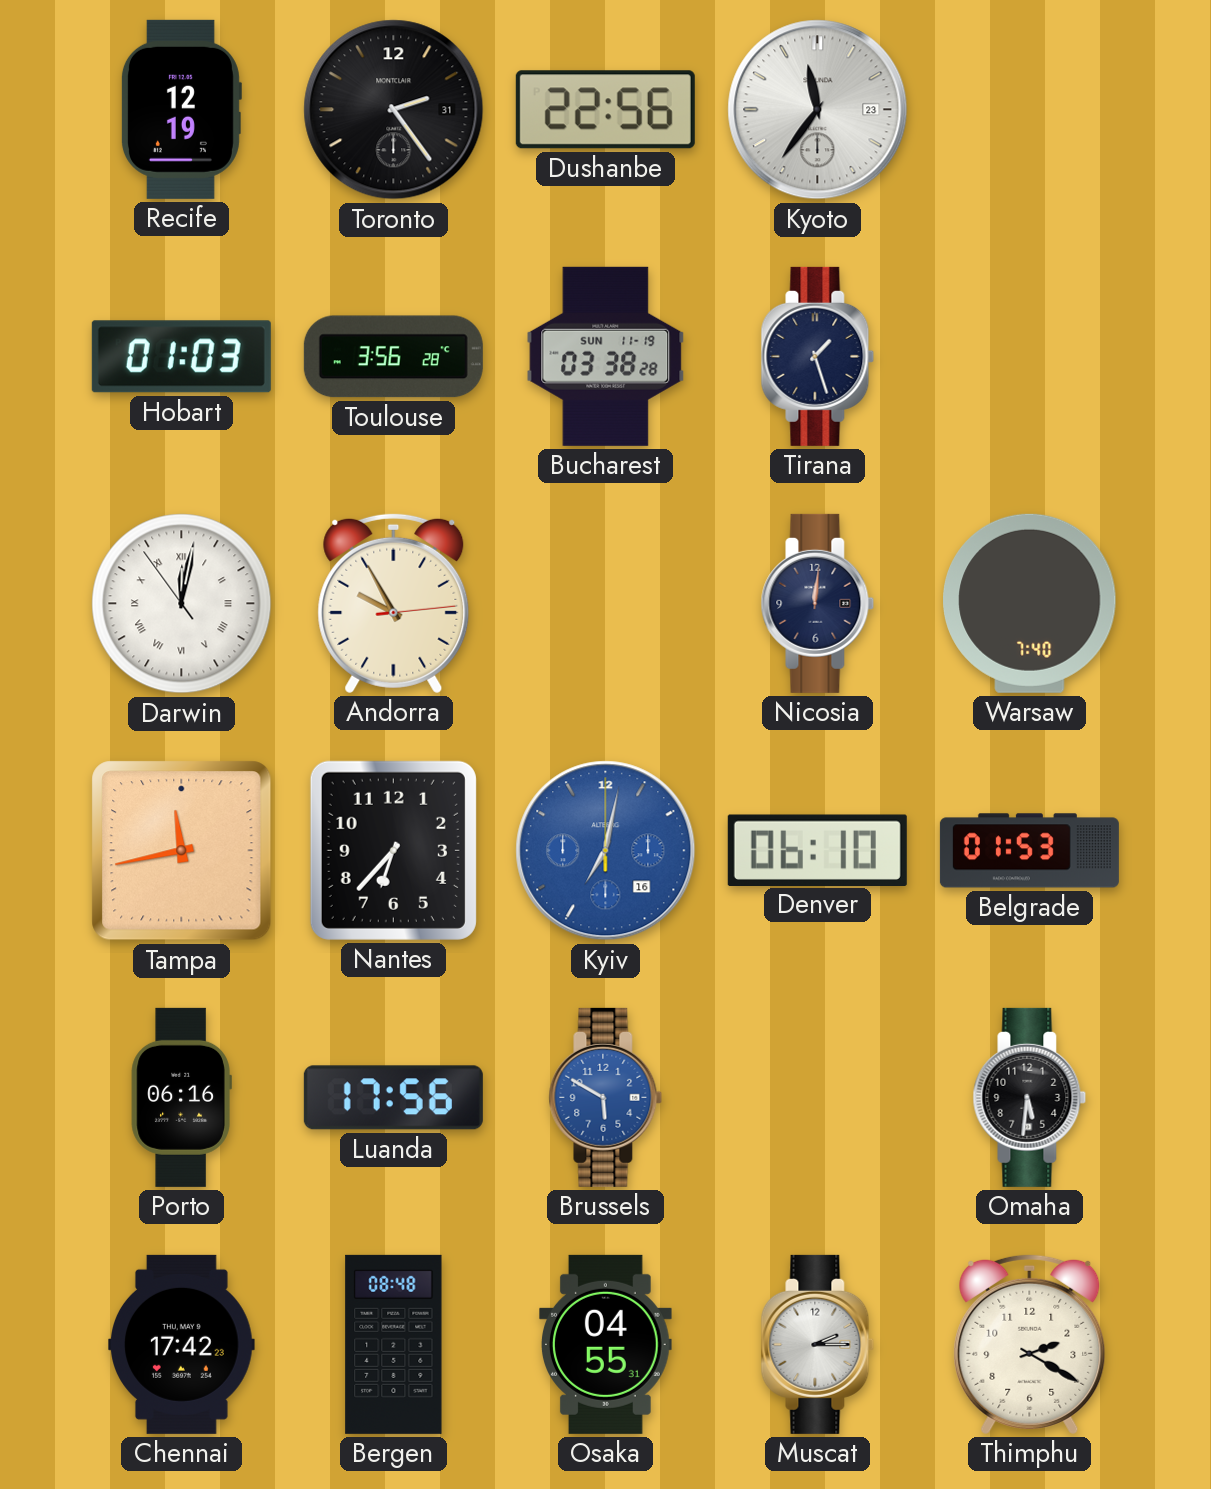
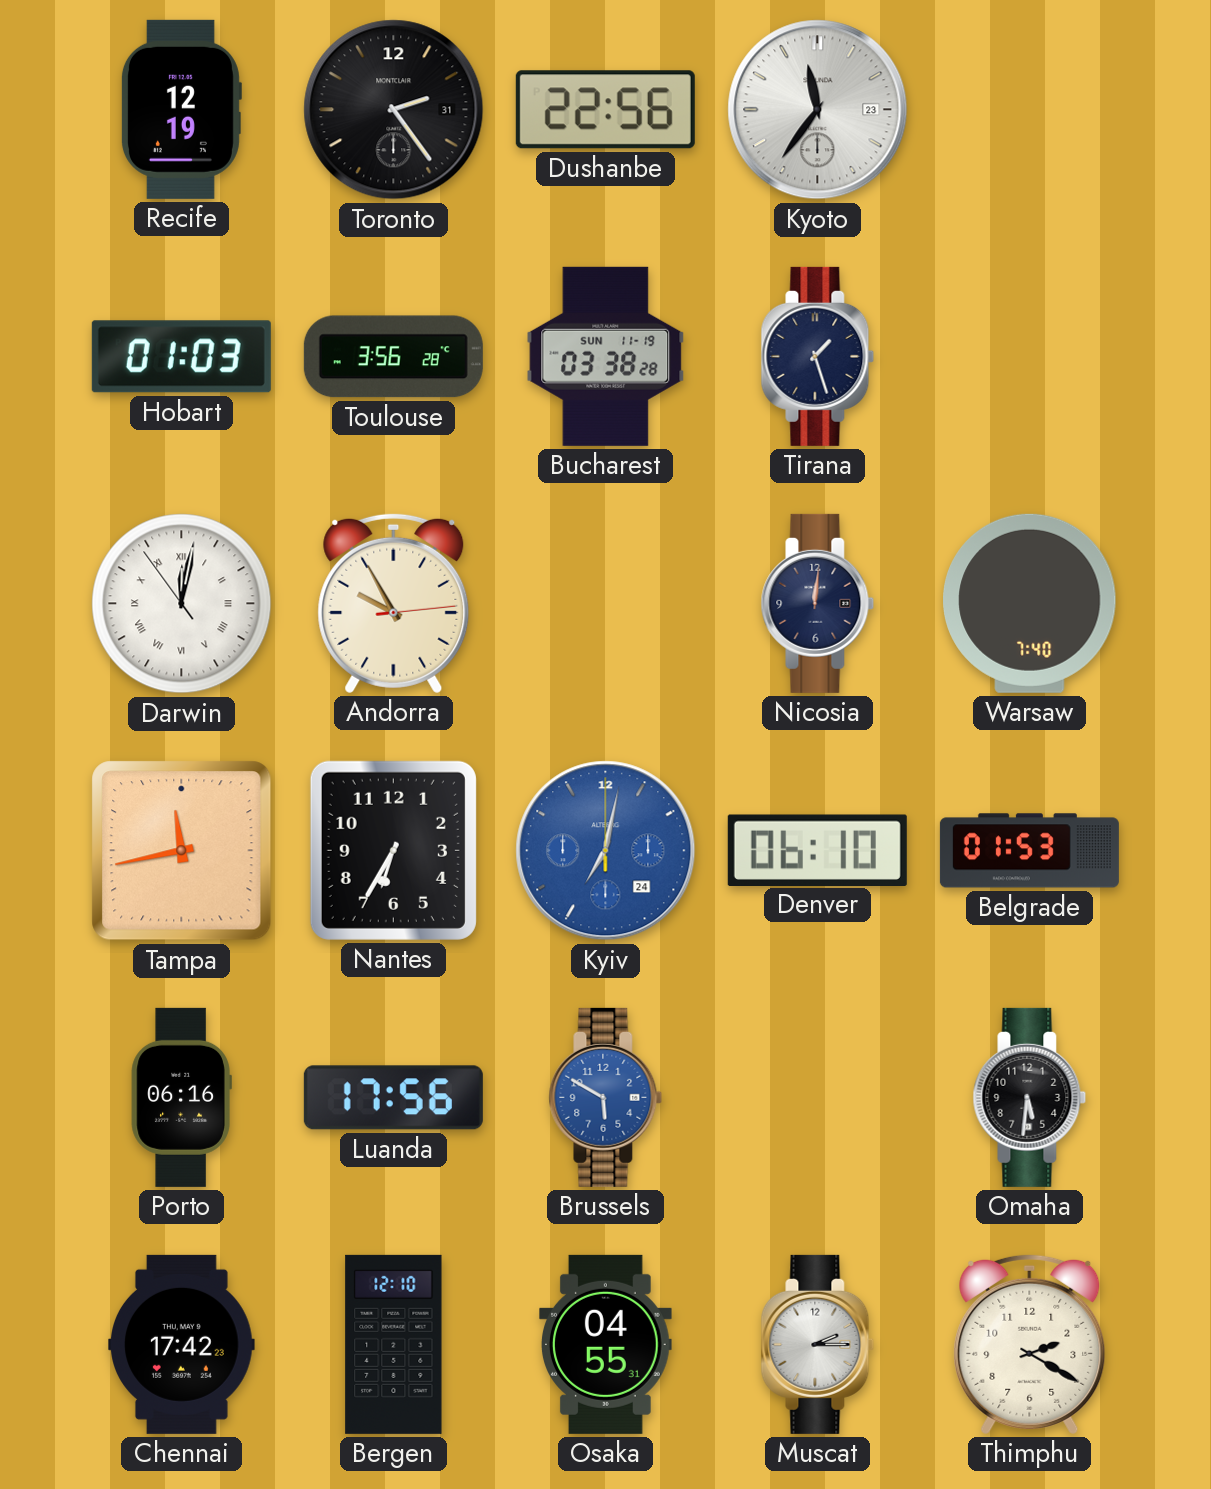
Nantes: 6:37 -> 6:35
Kyiv date: 16 -> 24
Bergen: 08:48 -> 12:10
